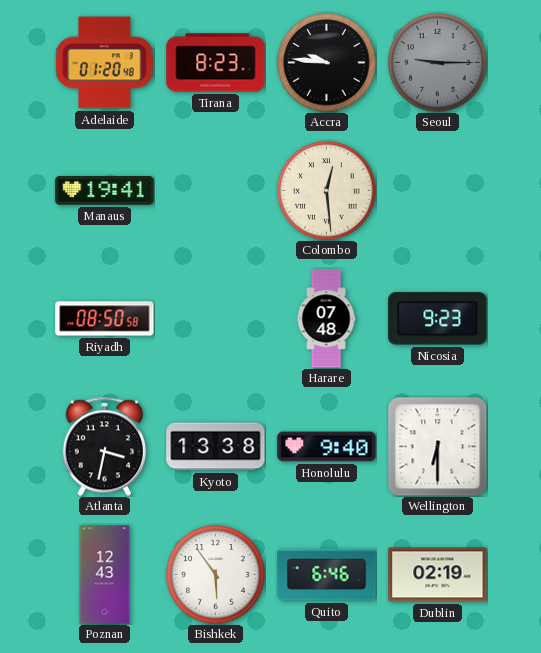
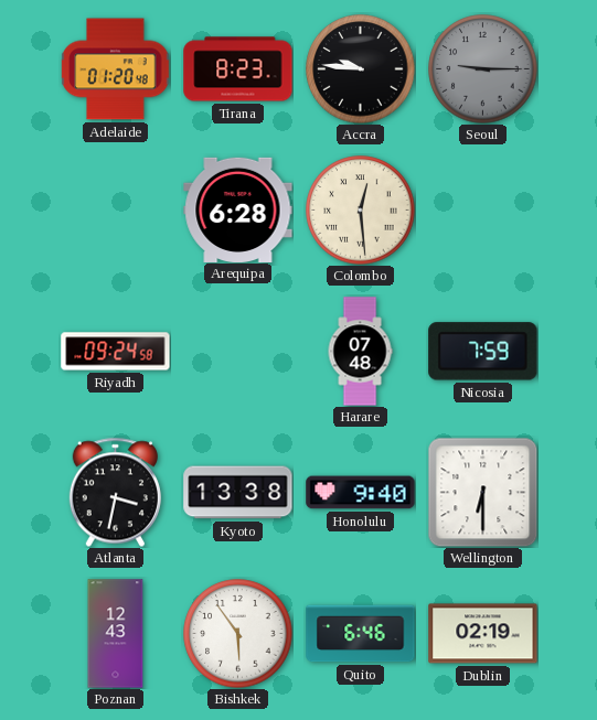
Manaus: 19:41 -> none
Arequipa: none -> 6:28
Riyadh: 08:50 -> 09:24
Nicosia: 9:23 -> 7:59
